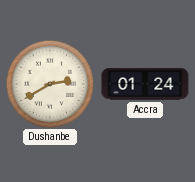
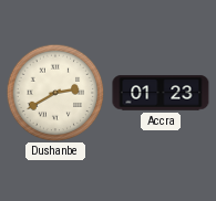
Accra: 01:24 -> 01:23
